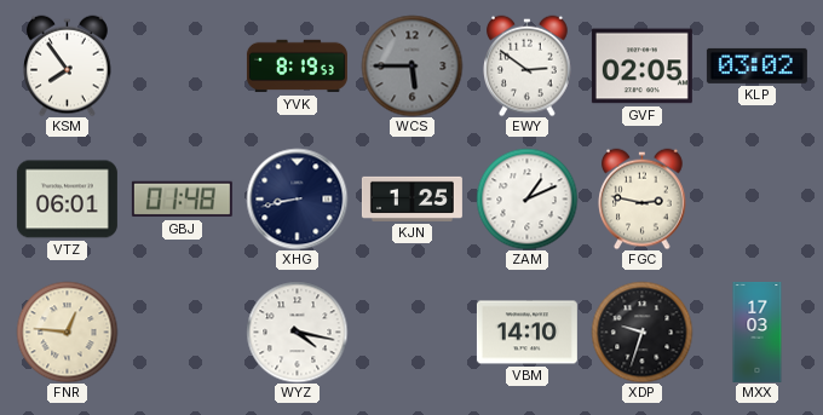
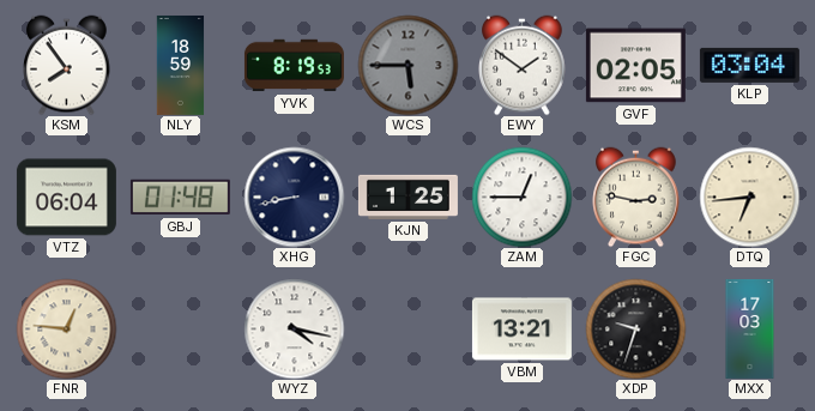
NLY: none -> 18:59
EWY: 2:51 -> 1:51
KLP: 03:02 -> 03:04
VTZ: 06:01 -> 06:04
ZAM: 1:11 -> 12:45
DTQ: none -> 6:44
VBM: 14:10 -> 13:21
